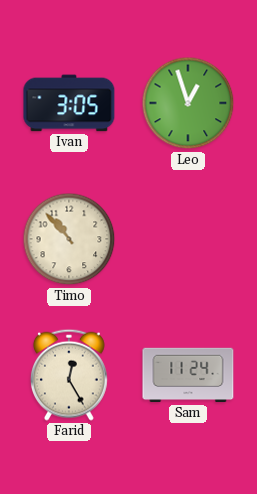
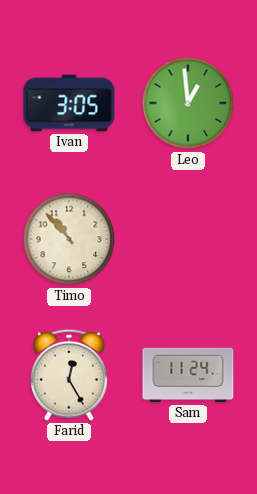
Leo: 12:57 -> 12:59
